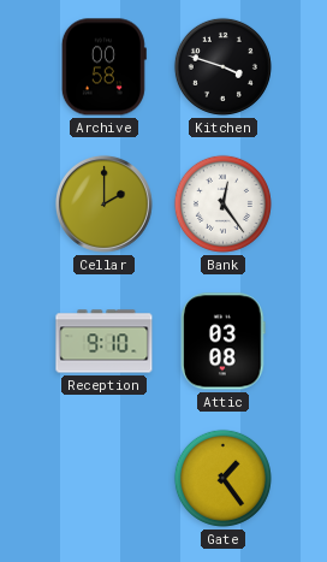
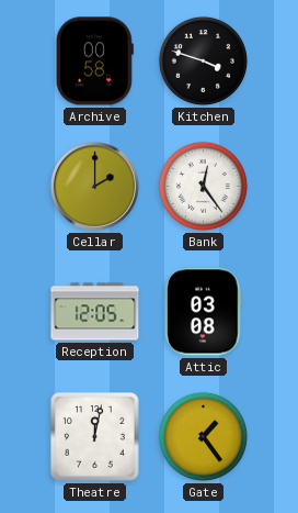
Reception: 9:10 -> 12:05
Theatre: none -> 12:02
